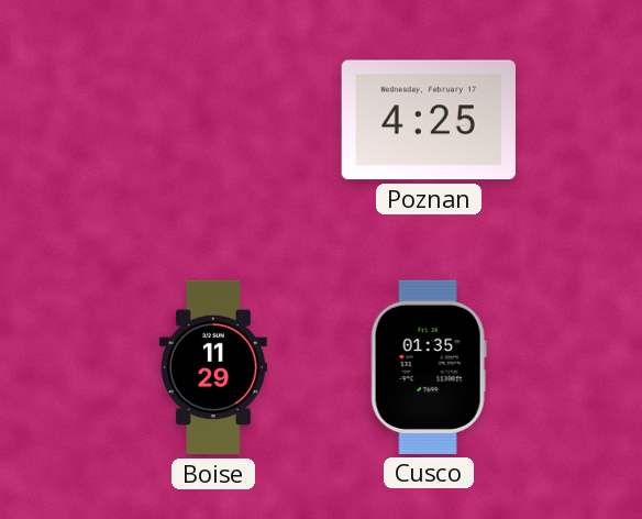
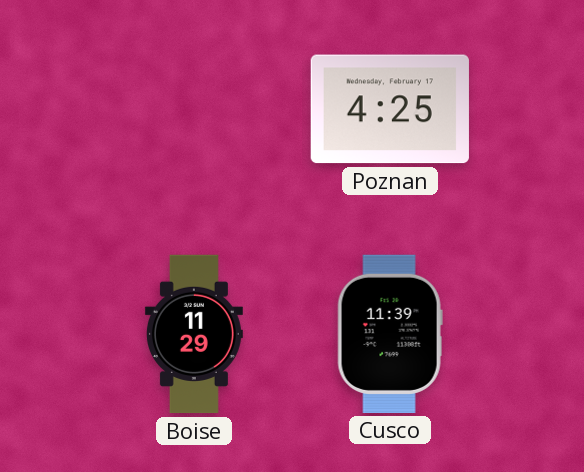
Cusco: 01:35 -> 11:39
